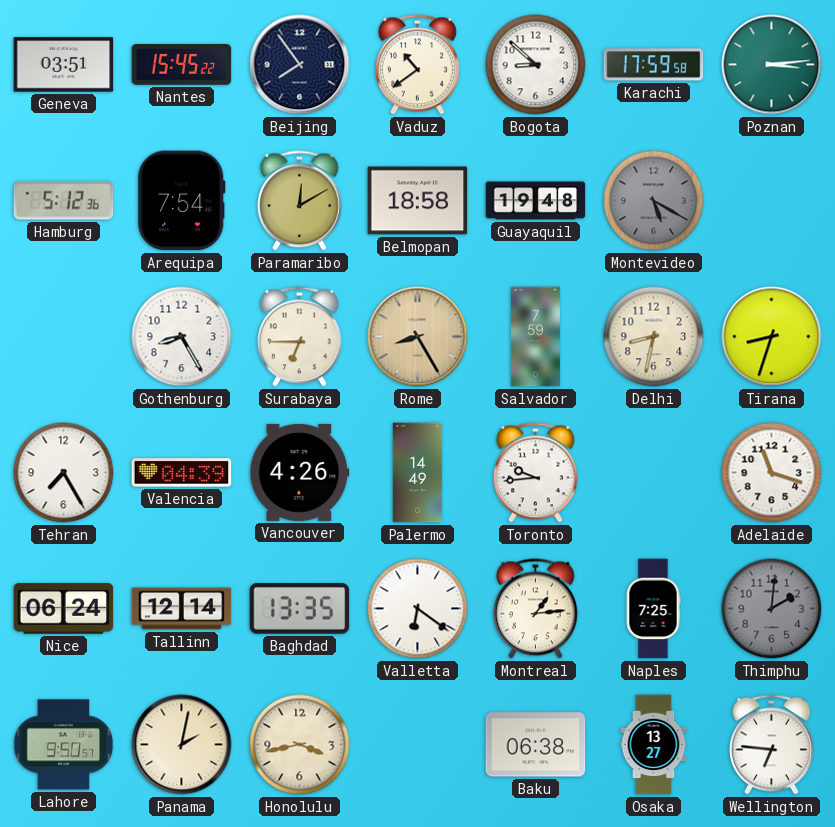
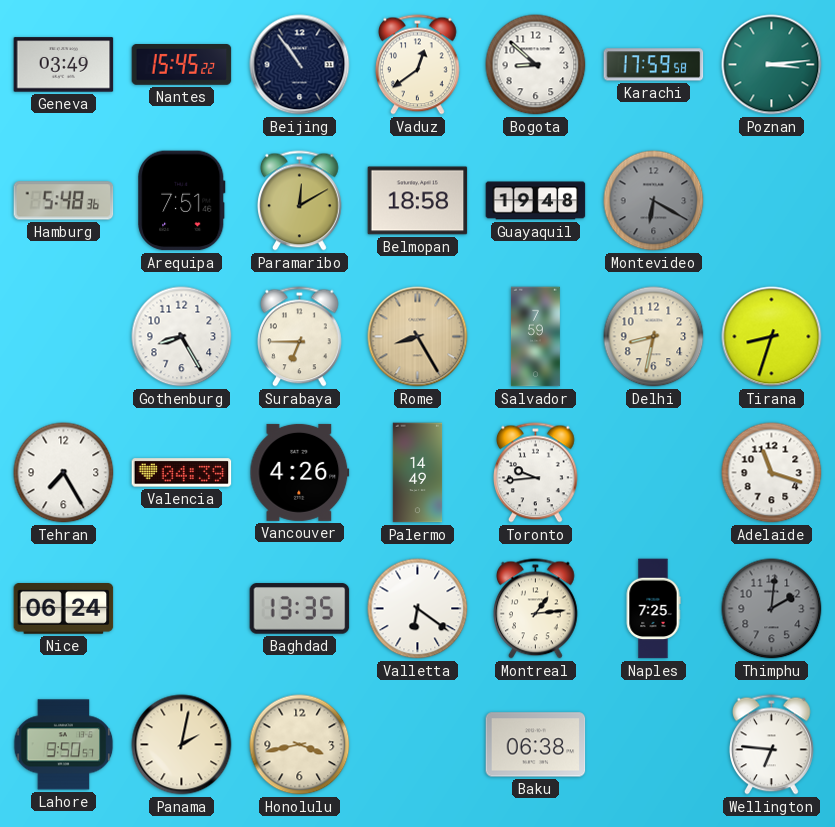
Geneva: 03:51 -> 03:49
Beijing: 7:54 -> 10:54
Vaduz: 10:39 -> 12:39
Hamburg: 5:12 -> 5:48
Arequipa: 7:54 -> 7:51
Montevideo: 5:20 -> 6:20
Tallinn: 12:14 -> none
Osaka: 13:27 -> none
